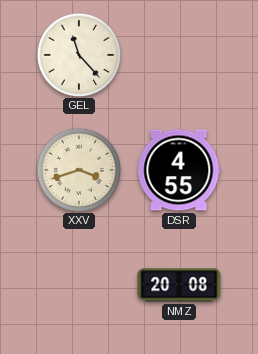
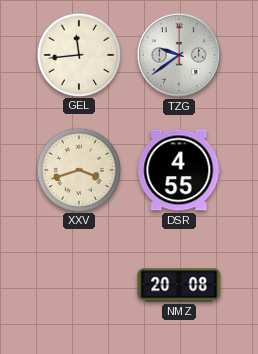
GEL: 11:23 -> 11:44
TZG: none -> 9:39
